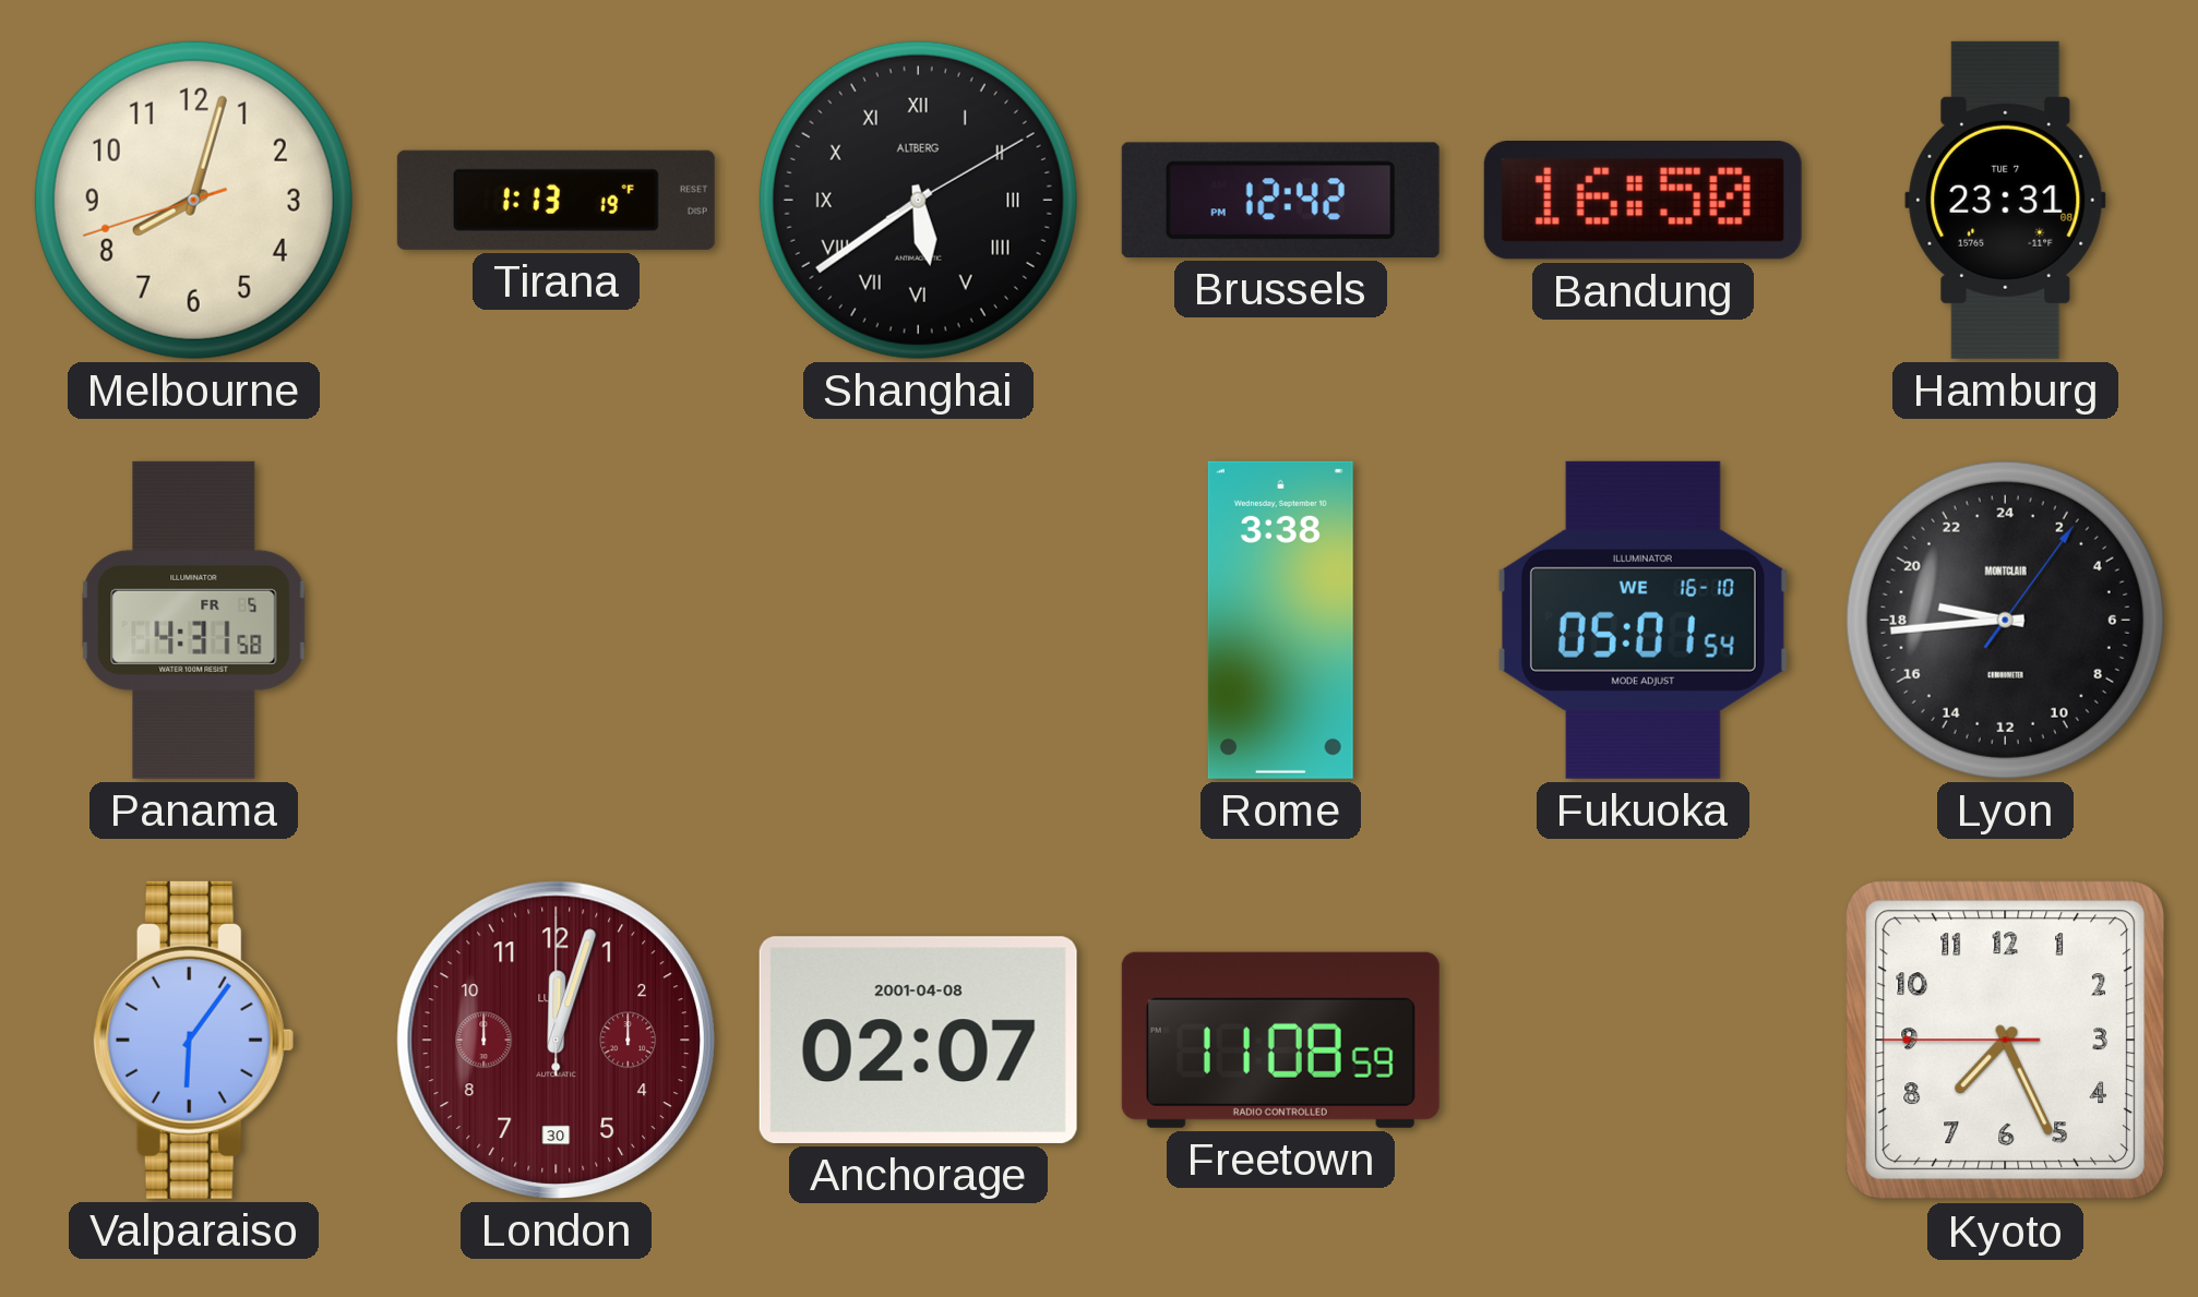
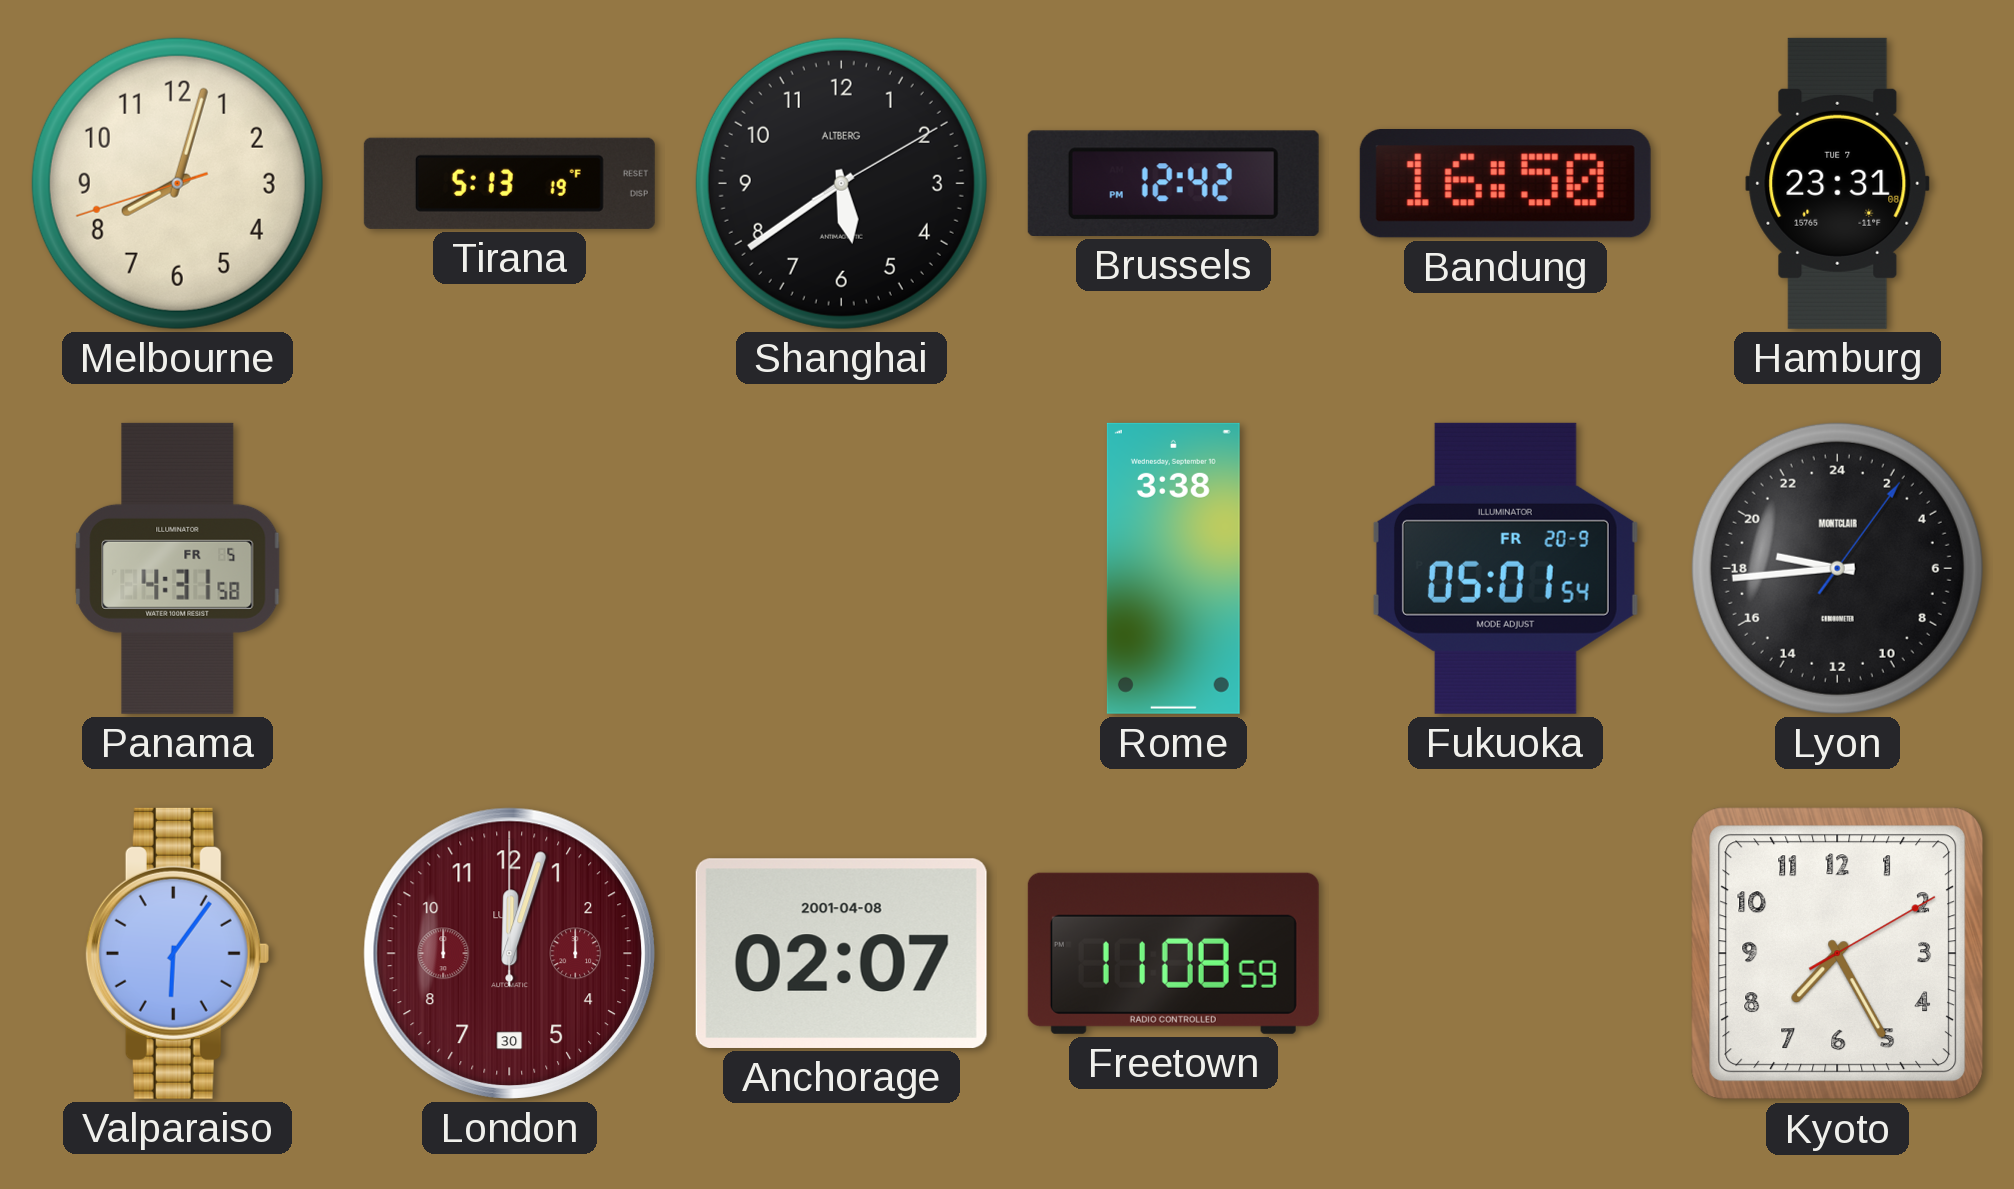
Tirana: 1:13 -> 5:13
Shanghai numerals: Roman -> Arabic
Fukuoka date: WE 16-10 -> FR 20-9
Kyoto: 7:25:45 -> 7:25:10
